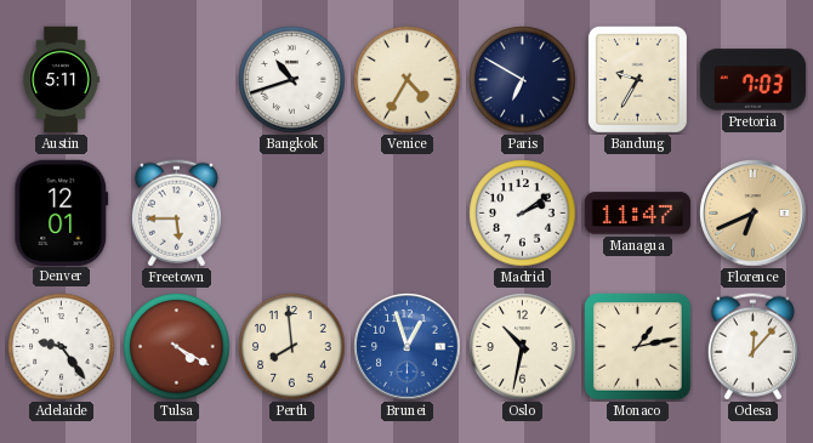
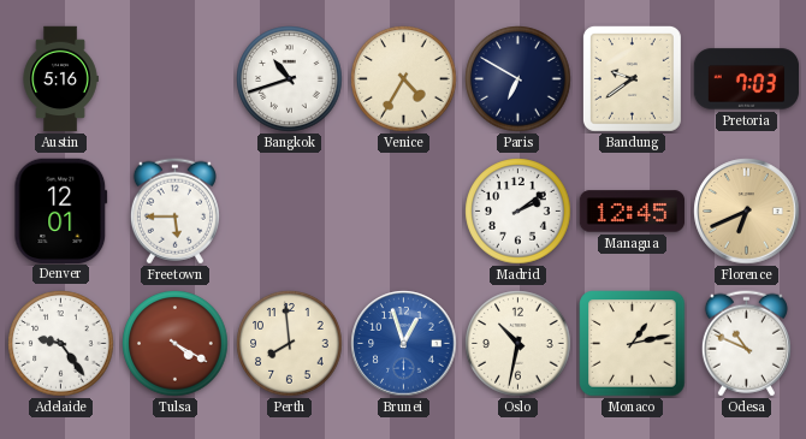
Austin: 5:11 -> 5:16
Bandung: 9:35 -> 9:39
Managua: 11:47 -> 12:45
Odesa: 12:07 -> 10:49
